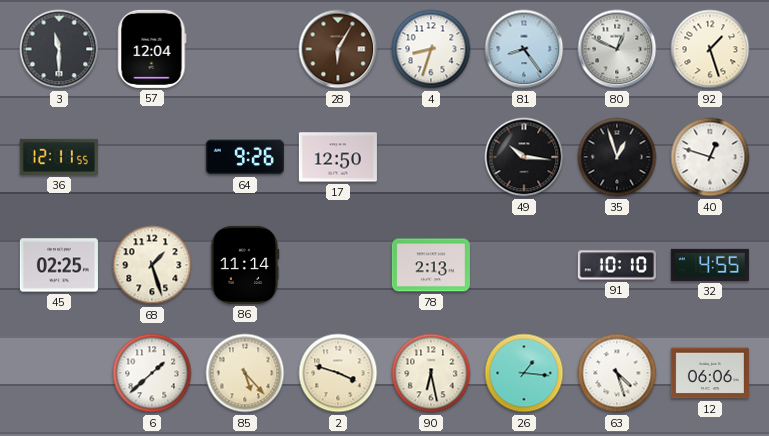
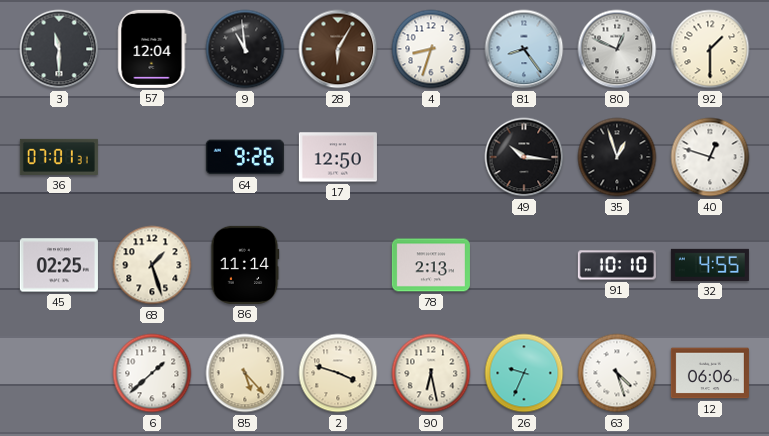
9: none -> 10:59
92: 1:27 -> 1:30
36: 12:11 -> 07:01
26: 1:16 -> 9:34
